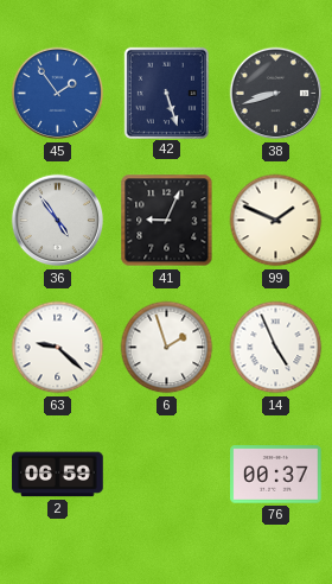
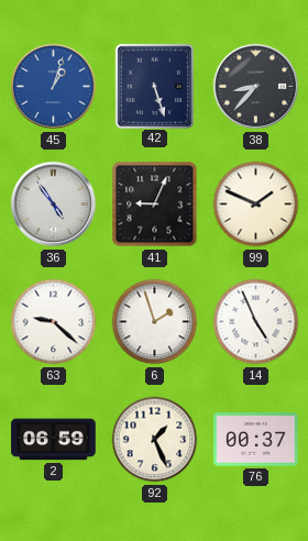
45: 1:54 -> 1:03
38: 8:42 -> 8:37
92: none -> 1:26
